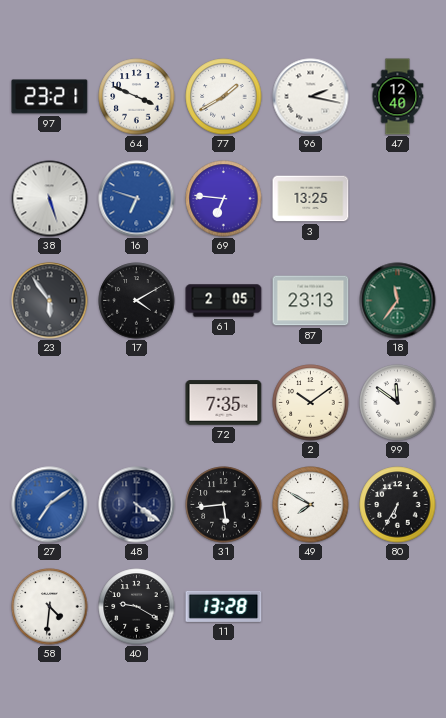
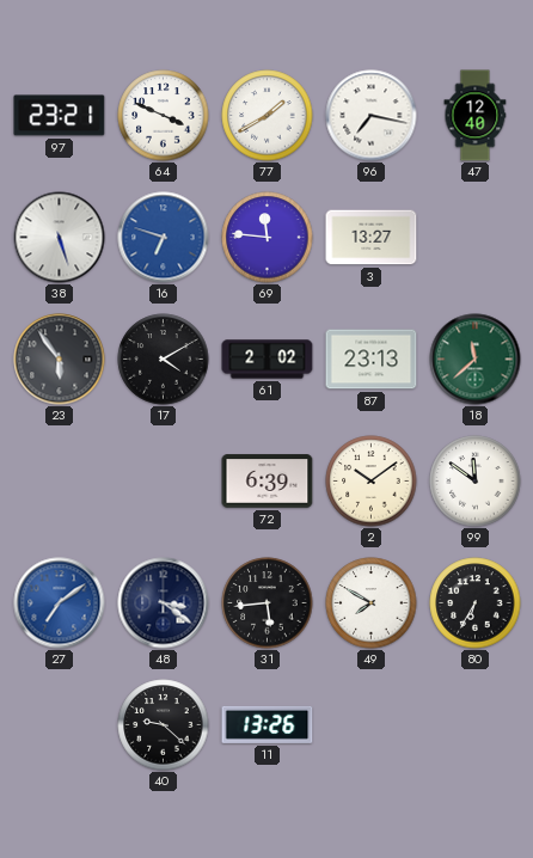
96: 2:17 -> 7:17
69: 6:46 -> 11:46
3: 13:25 -> 13:27
61: 2:05 -> 2:02
18: 11:36 -> 11:38
72: 7:35 -> 6:39
48: 4:21 -> 3:21
58: 4:31 -> none
40: 9:20 -> 9:22
11: 13:28 -> 13:26
